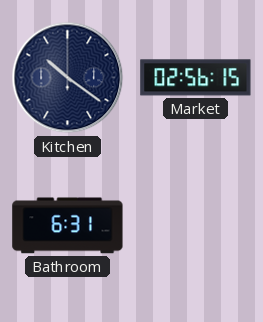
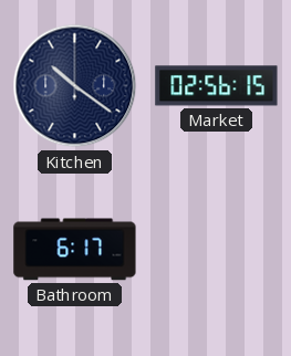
Bathroom: 6:31 -> 6:17
